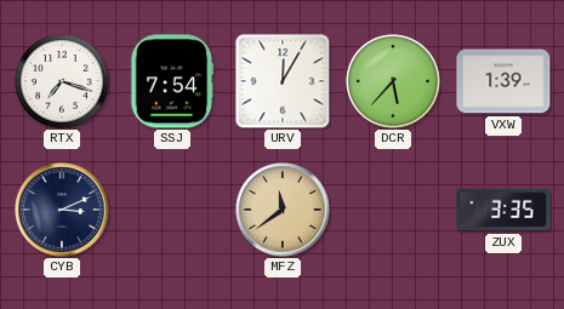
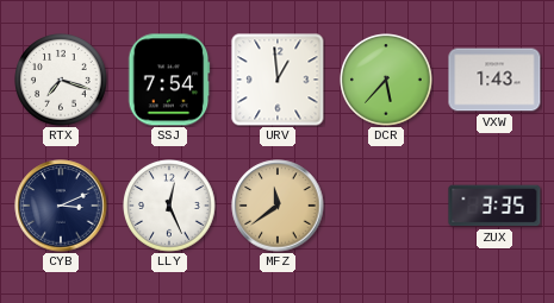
URV: 12:05 -> 12:59
VXW: 1:39 -> 1:43
LLY: none -> 12:26
